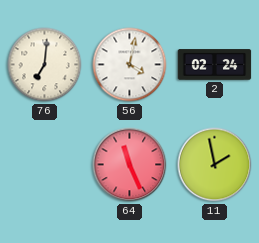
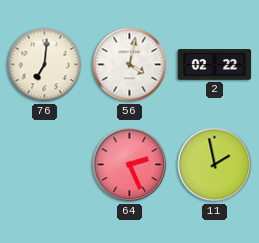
2: 02:24 -> 02:22
64: 11:26 -> 2:26
